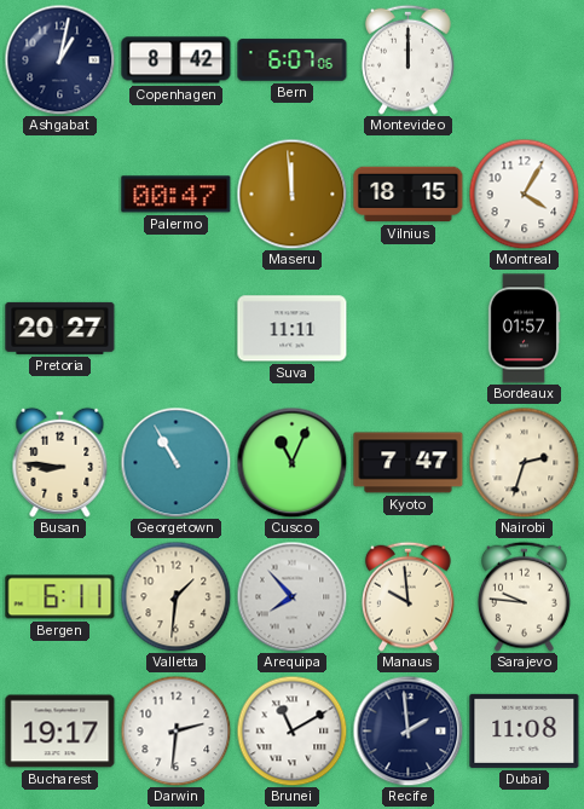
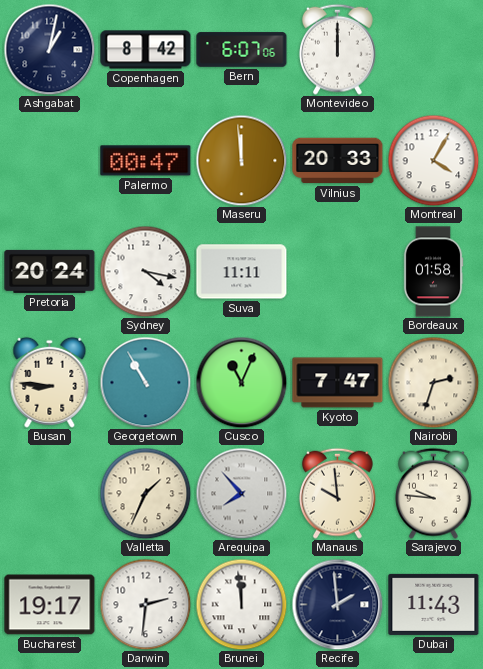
Vilnius: 18:15 -> 20:33
Pretoria: 20:27 -> 20:24
Sydney: none -> 4:17
Bordeaux: 01:57 -> 01:58
Bergen: 6:11 -> none
Valletta: 1:31 -> 1:34
Brunei: 11:10 -> 11:59
Dubai: 11:08 -> 11:43
